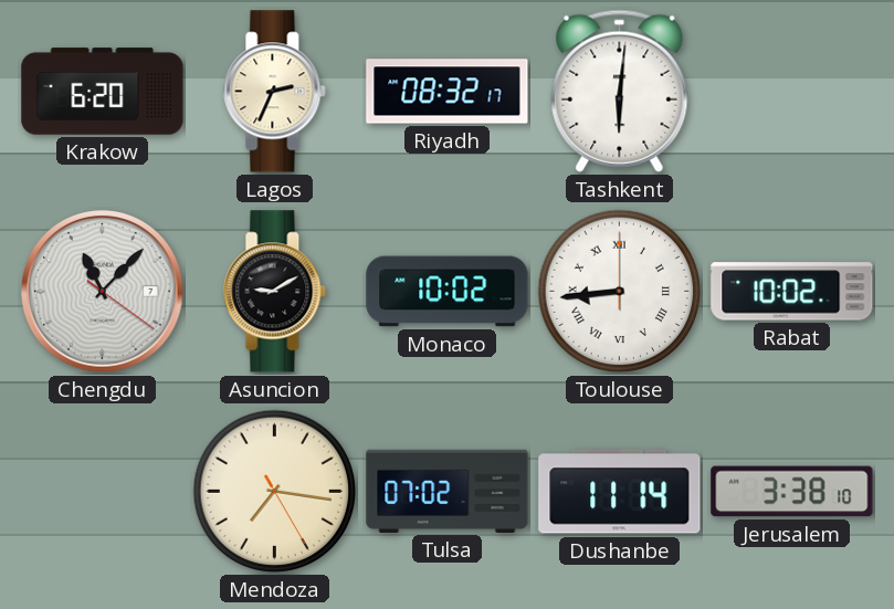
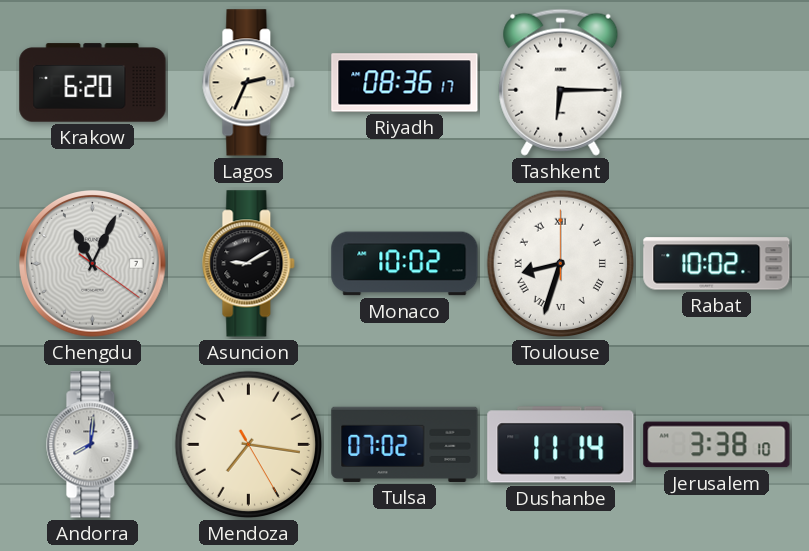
Riyadh: 08:32 -> 08:36
Tashkent: 6:01 -> 6:15
Chengdu: 11:07 -> 11:04
Toulouse: 8:44 -> 8:33
Andorra: none -> 8:01
